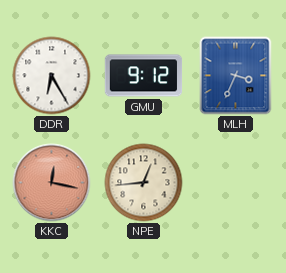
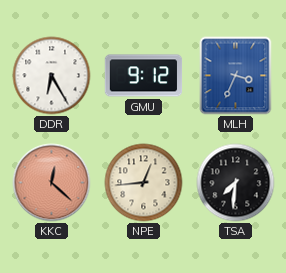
KKC: 12:17 -> 12:22
TSA: none -> 7:31
